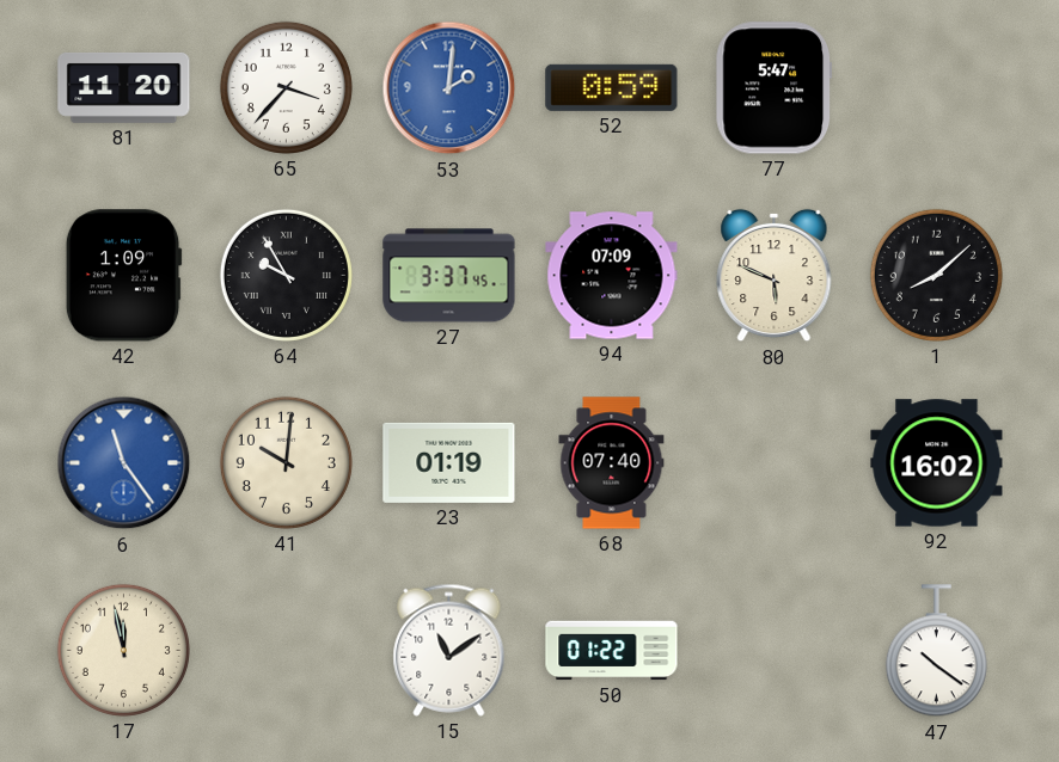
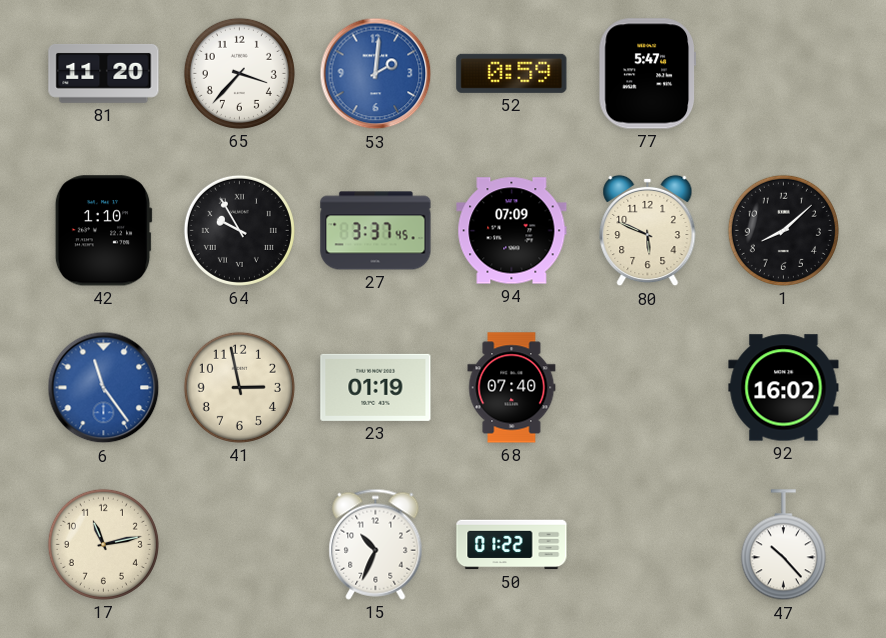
42: 1:09 -> 1:10
41: 10:01 -> 2:58
17: 11:58 -> 11:13
15: 11:09 -> 10:34
47: 10:21 -> 10:23
